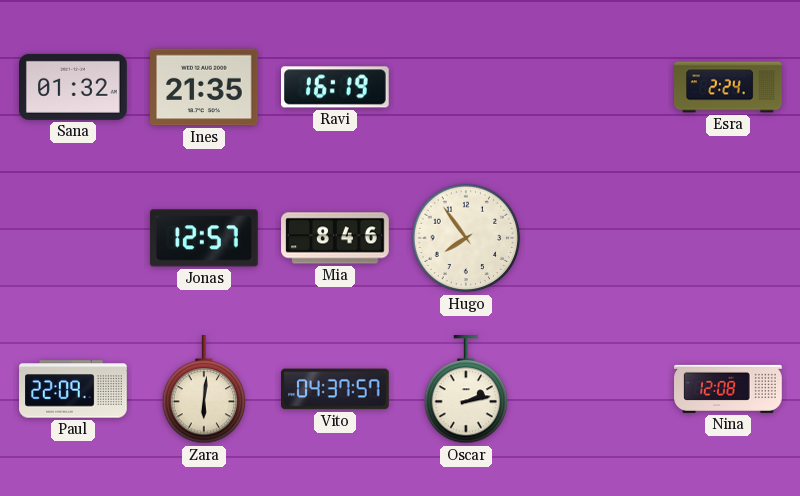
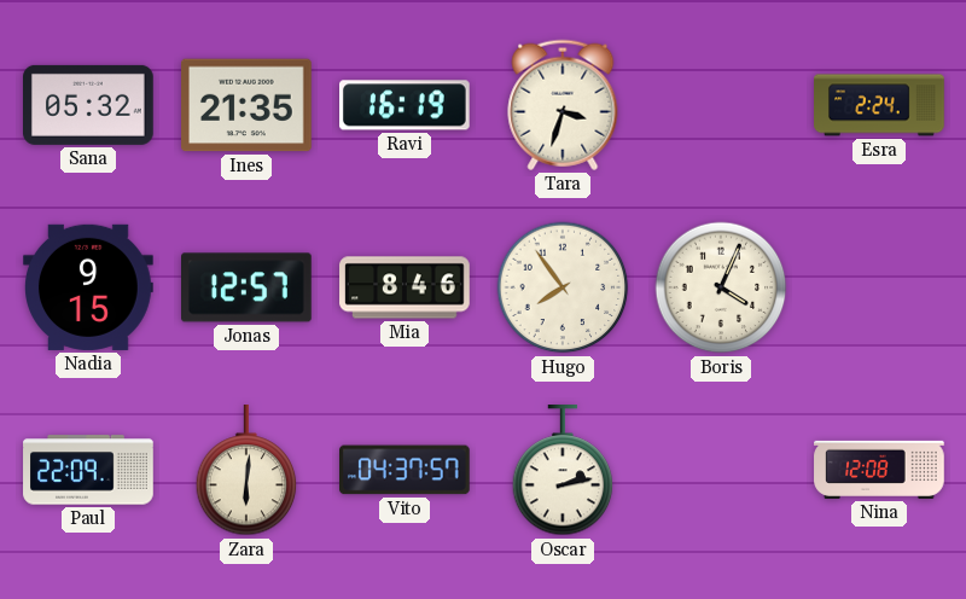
Sana: 01:32 -> 05:32
Tara: none -> 3:33
Nadia: none -> 9:15
Boris: none -> 4:04
